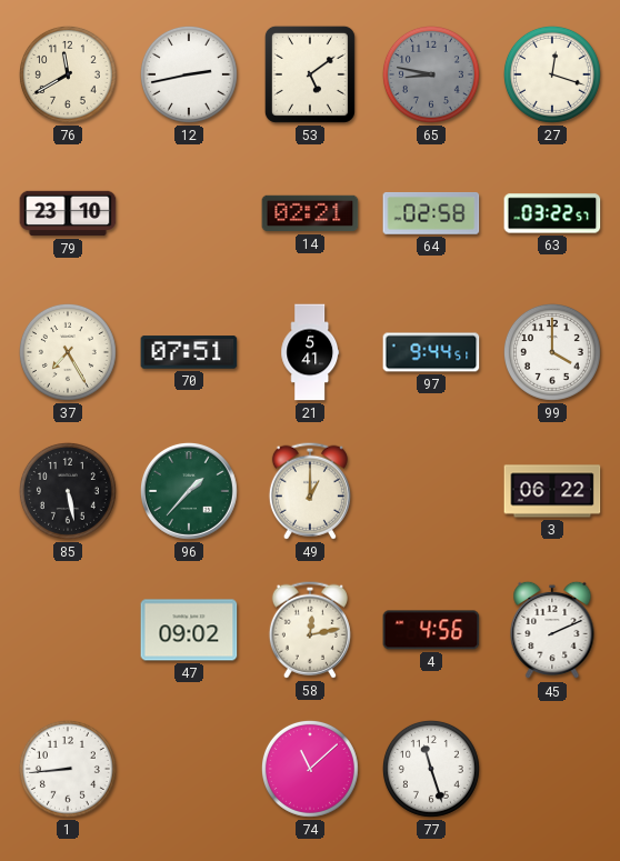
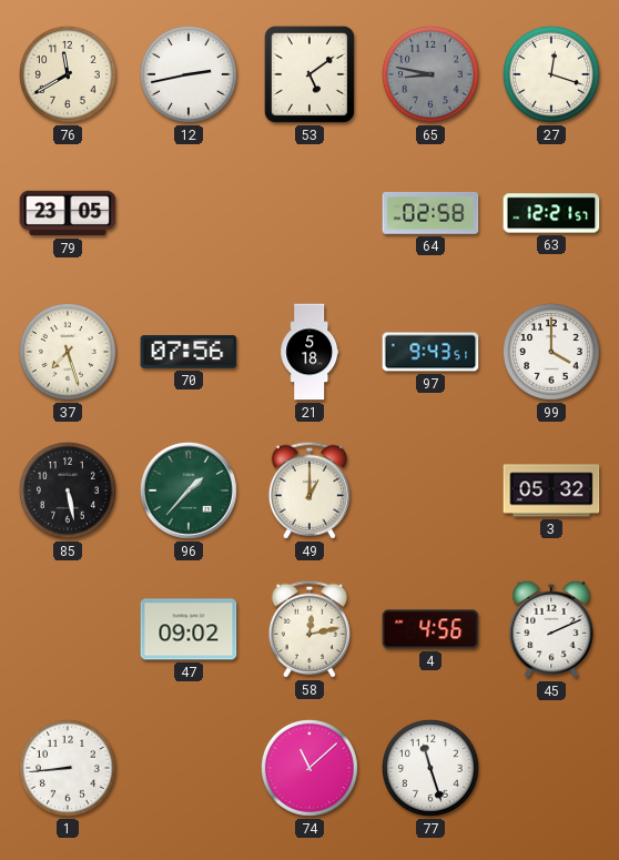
79: 23:10 -> 23:05
14: 02:21 -> none
63: 03:22 -> 12:21
37: 7:25 -> 7:27
70: 07:51 -> 07:56
21: 5:41 -> 5:18
97: 9:44 -> 9:43
3: 06:22 -> 05:32
